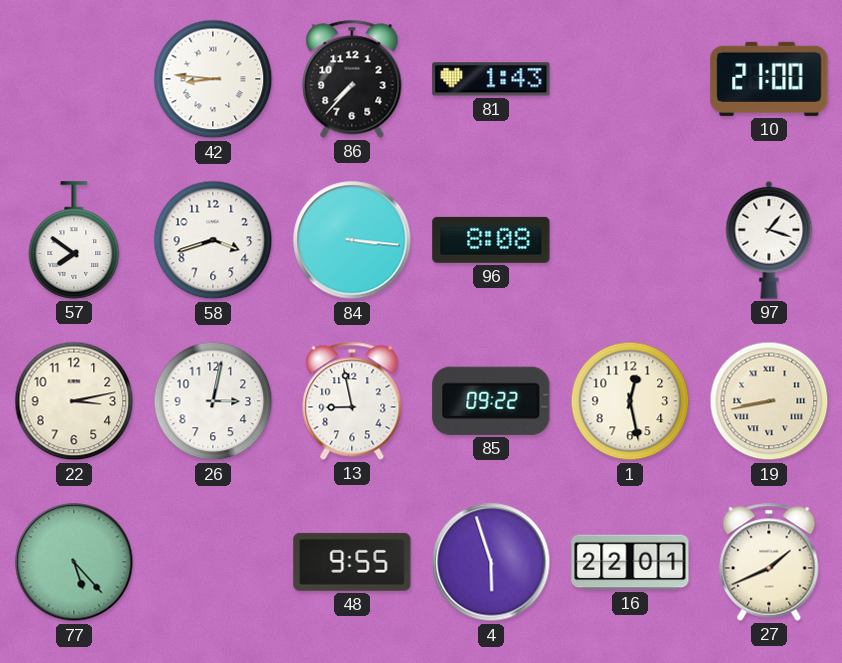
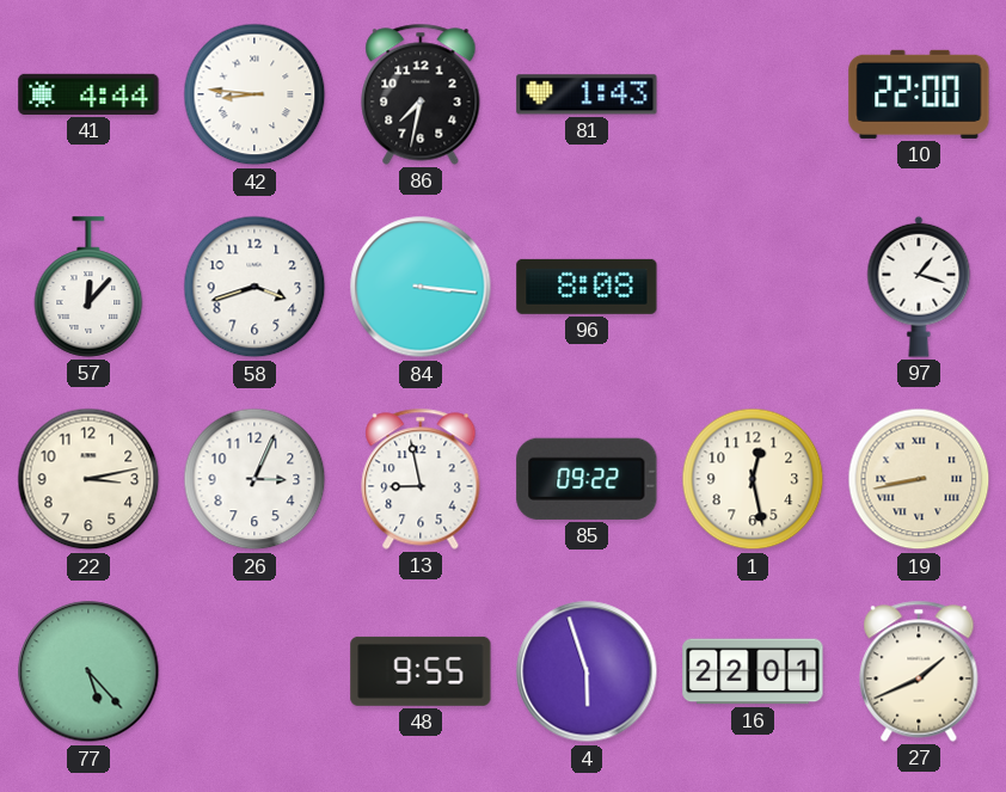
41: none -> 4:44
86: 7:37 -> 7:32
10: 21:00 -> 22:00
57: 7:51 -> 12:07
26: 3:02 -> 3:04
